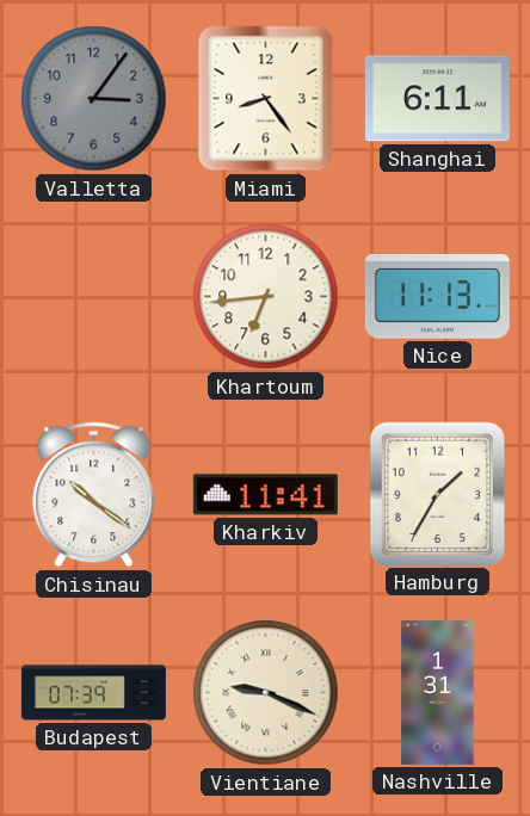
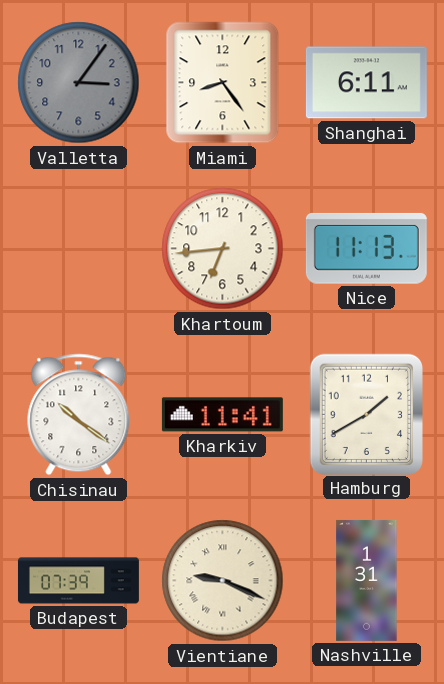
Hamburg: 1:35 -> 1:40
